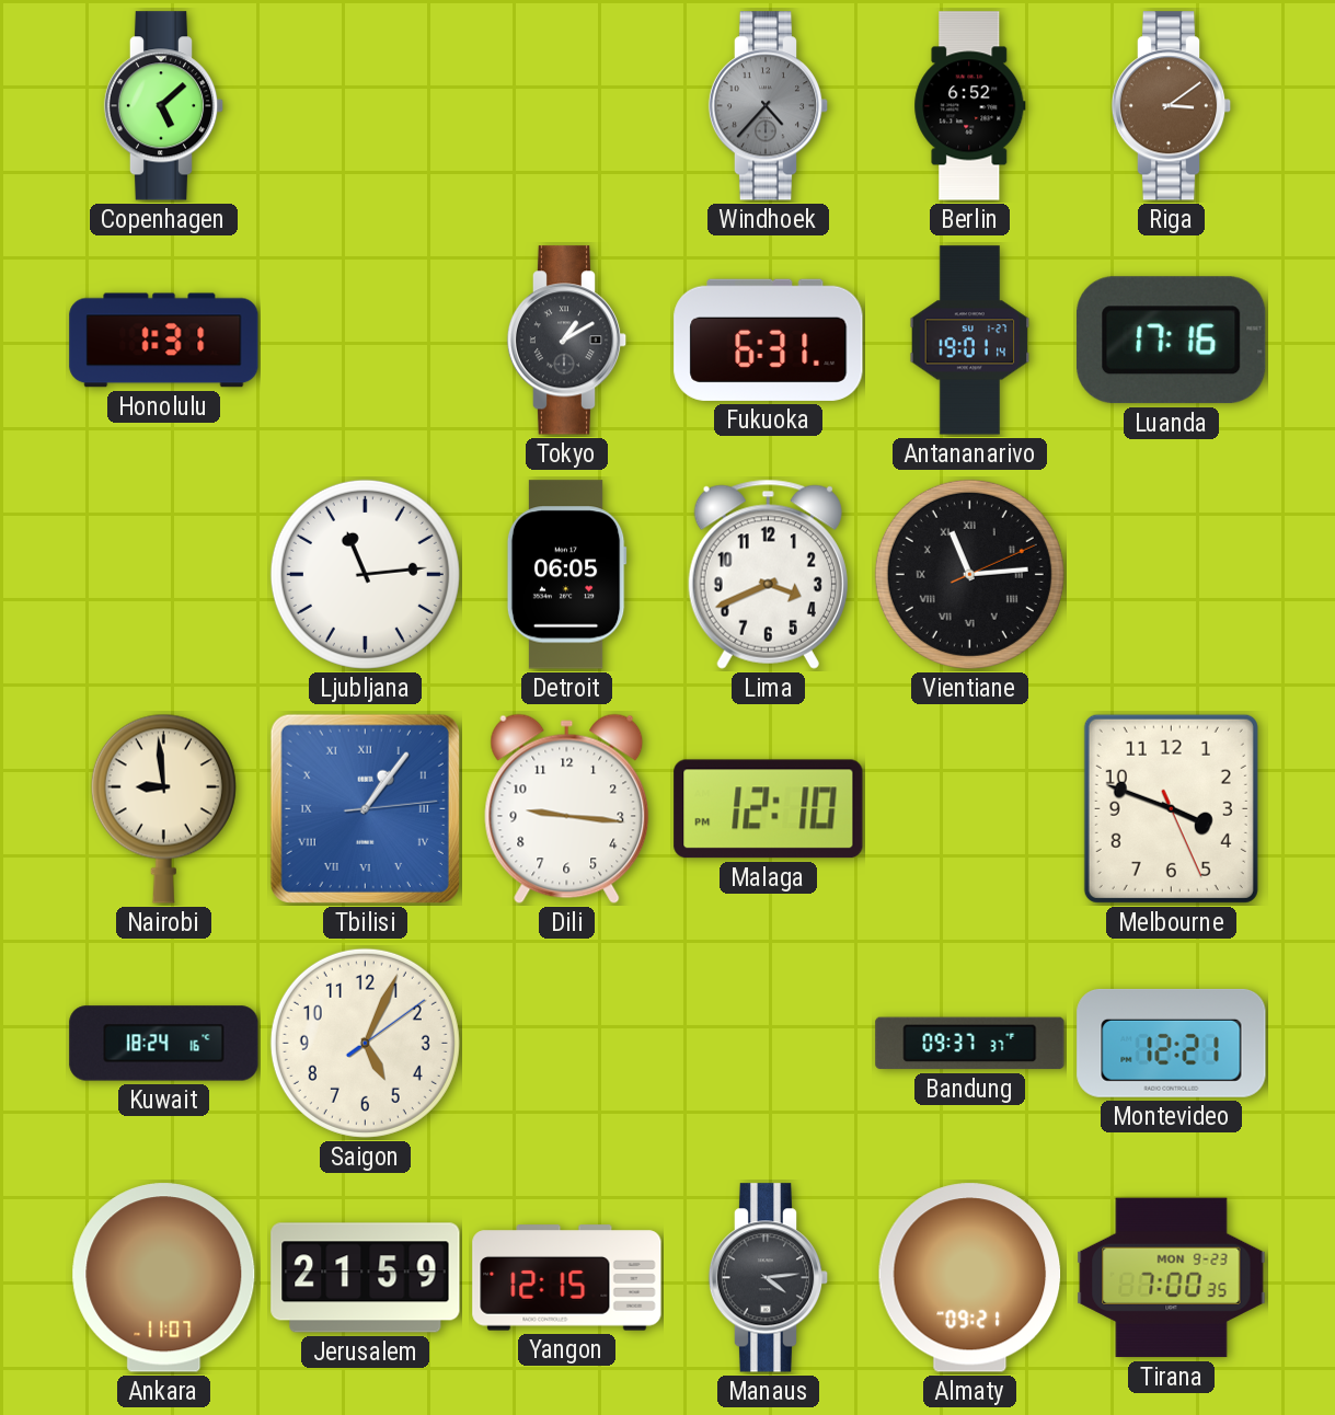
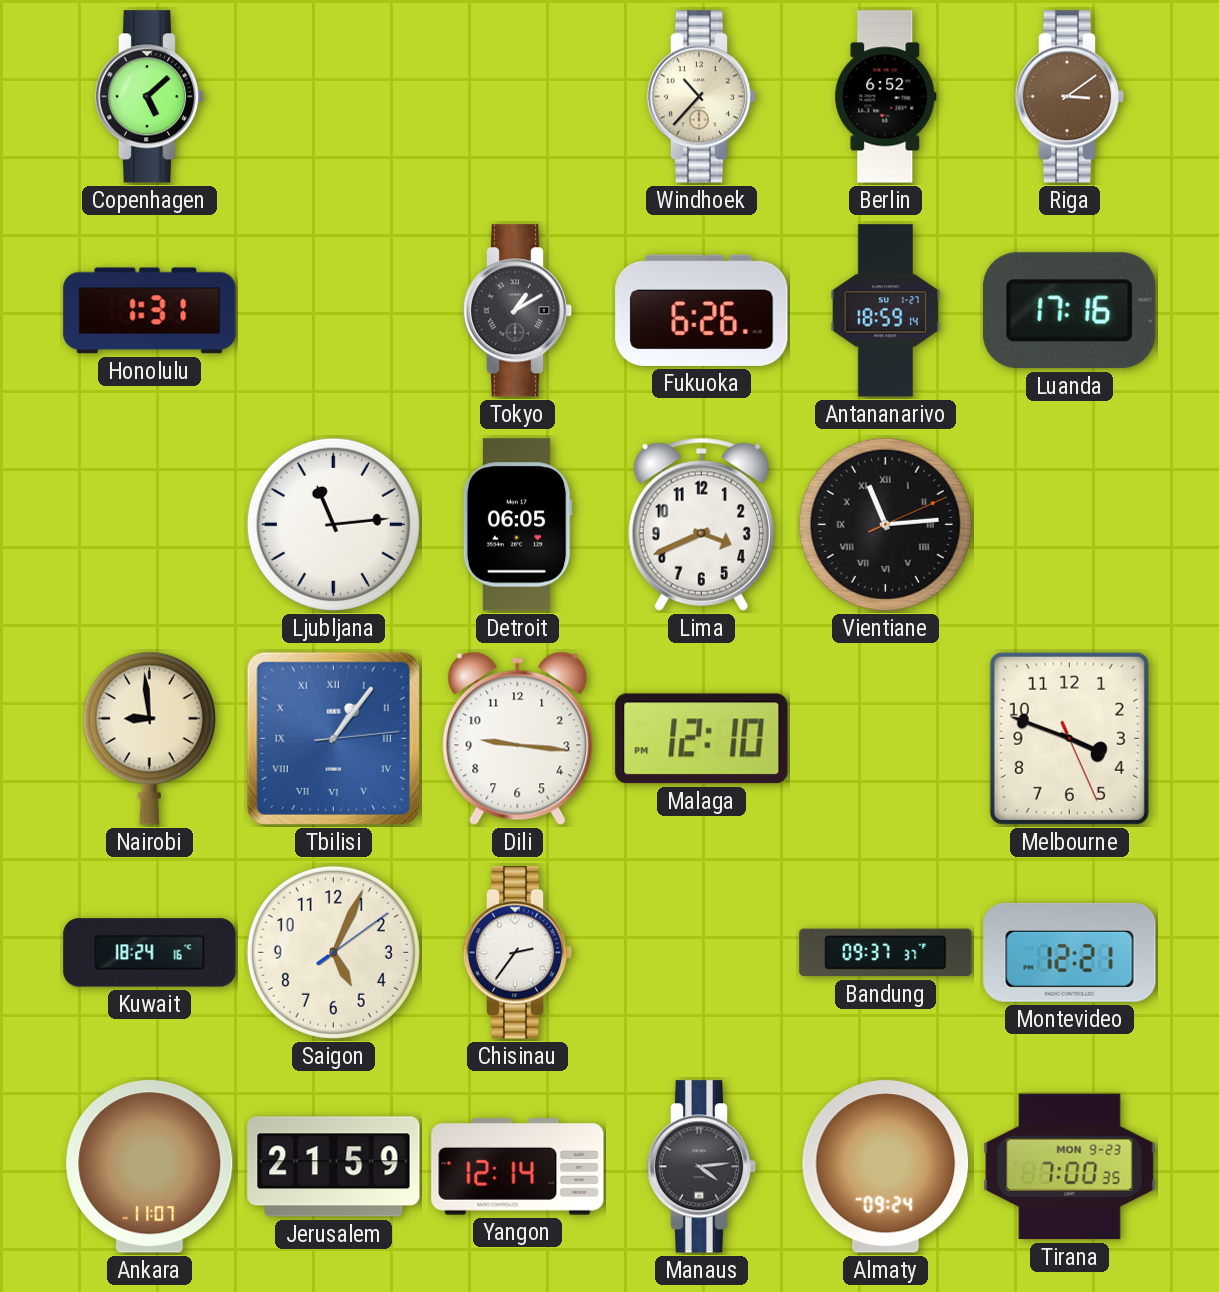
Windhoek: 4:37 -> 10:37
Windhoek dial: grey -> cream
Fukuoka: 6:31 -> 6:26
Antananarivo: 19:01 -> 18:59
Chisinau: none -> 2:36
Yangon: 12:15 -> 12:14
Almaty: 09:21 -> 09:24
